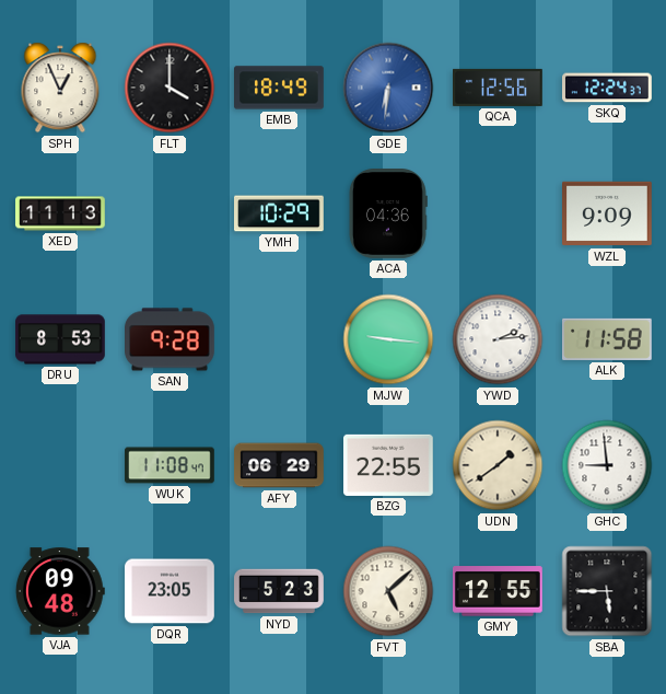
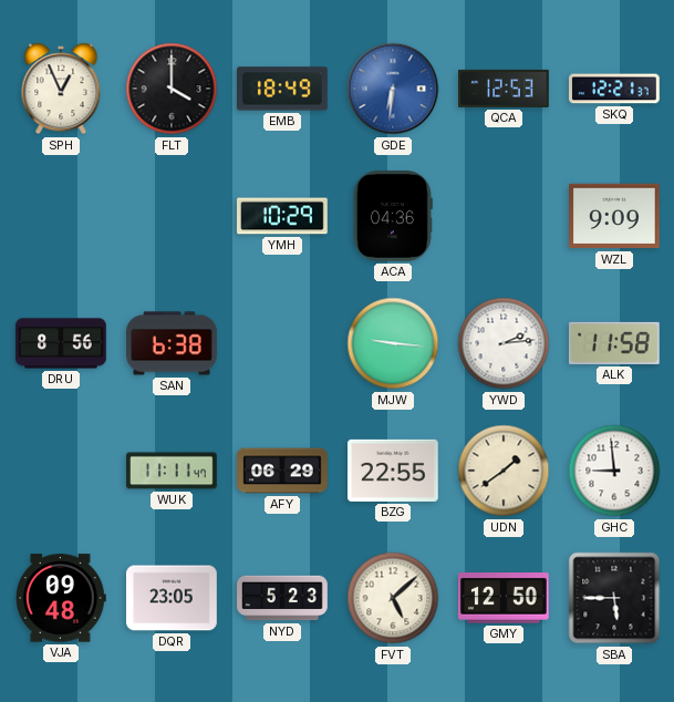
QCA: 12:56 -> 12:53
SKQ: 12:24 -> 12:21
XED: 11:13 -> none
DRU: 8:53 -> 8:56
SAN: 9:28 -> 6:38
WUK: 11:08 -> 11:11
GMY: 12:55 -> 12:50
